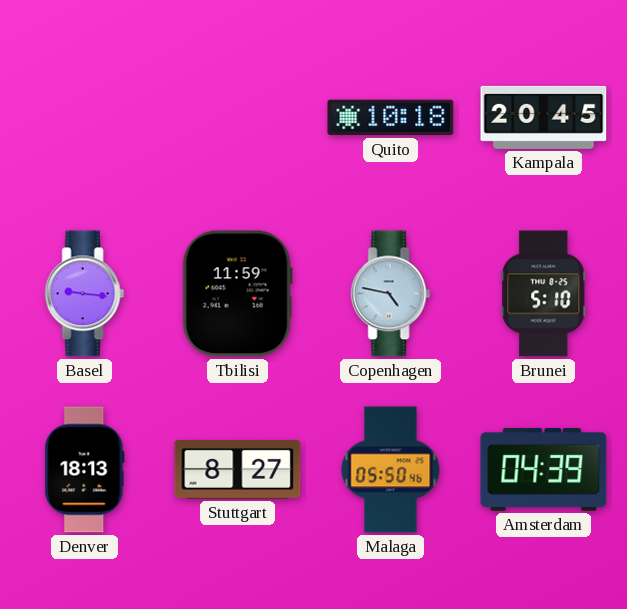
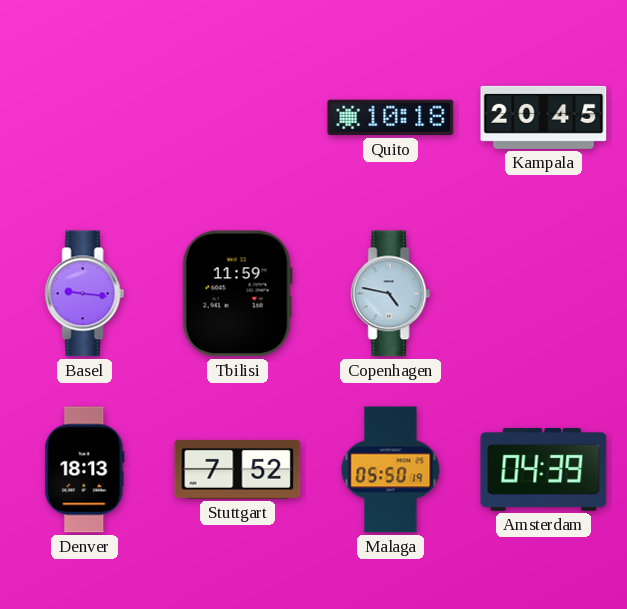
Brunei: 5:10 -> none
Stuttgart: 8:27 -> 7:52
Malaga: 05:50:46 -> 05:50:19
